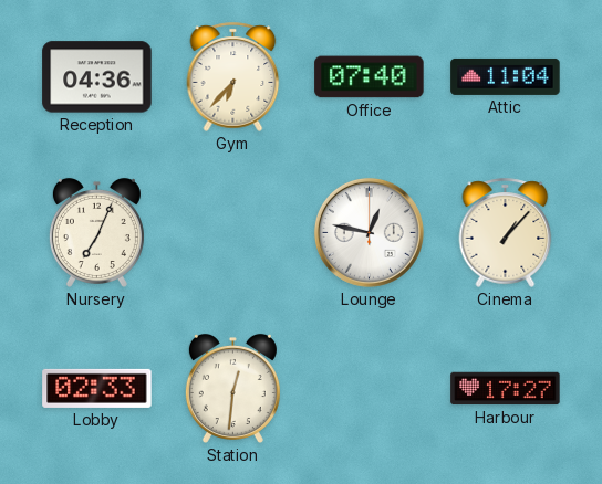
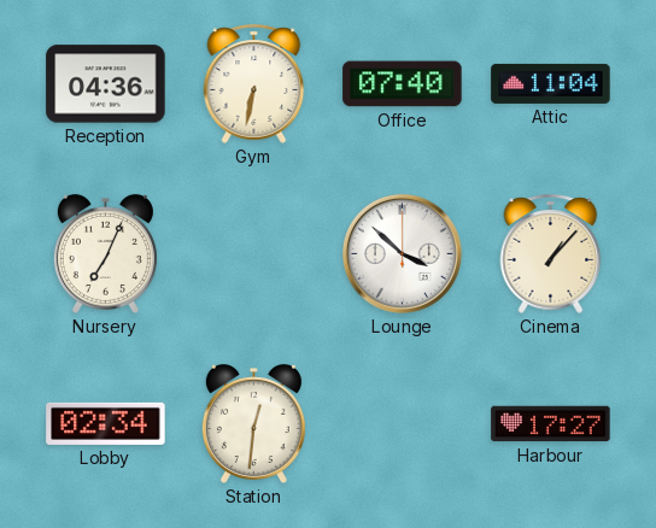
Gym: 6:37 -> 6:32
Lounge: 12:47 -> 3:52
Lobby: 02:33 -> 02:34
